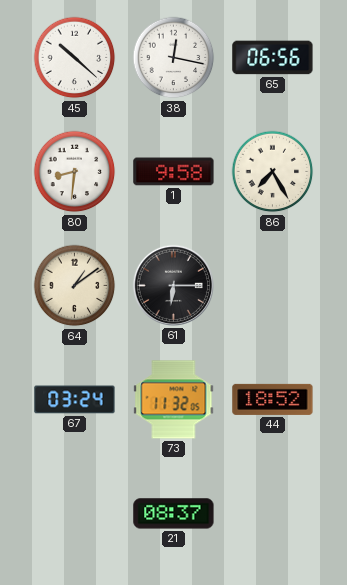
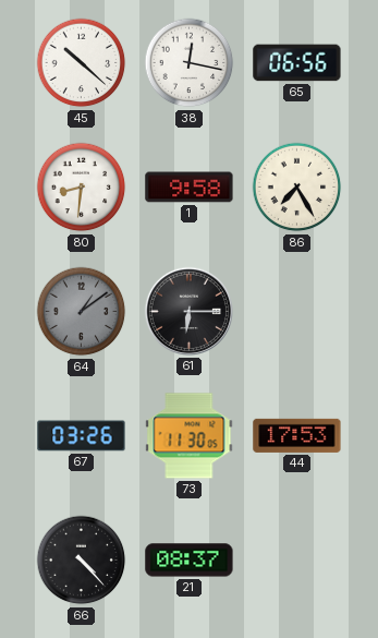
64 dial: cream -> grey
67: 03:24 -> 03:26
73: 11:32 -> 11:30
44: 18:52 -> 17:53
66: none -> 4:23
